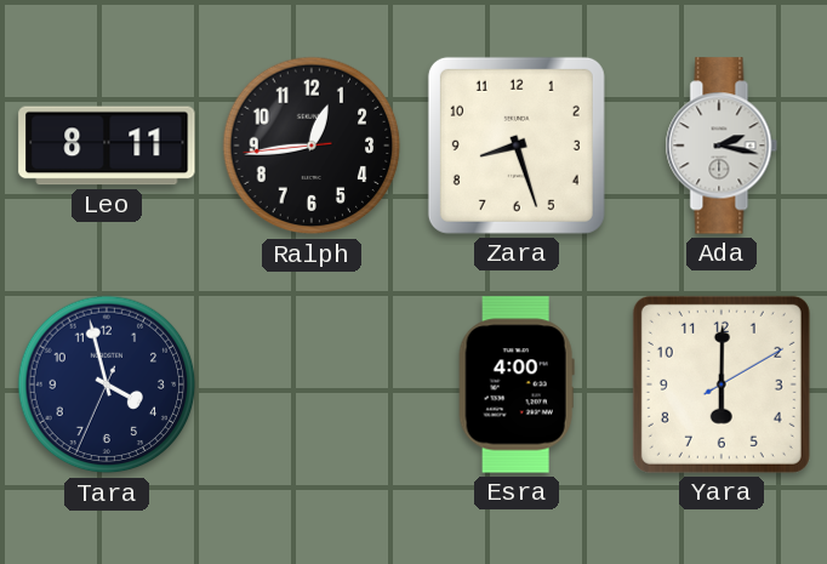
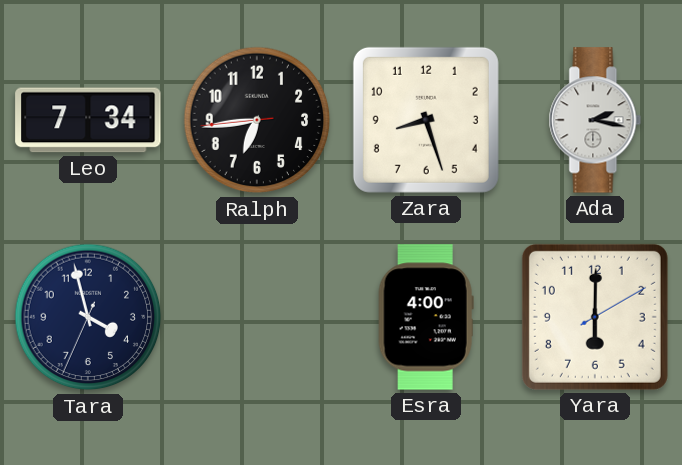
Leo: 8:11 -> 7:34
Ralph: 12:43 -> 6:43
